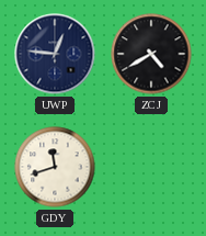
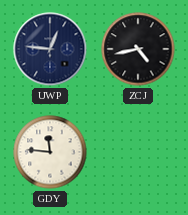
ZCJ: 4:40 -> 4:43
GDY: 11:42 -> 11:46
